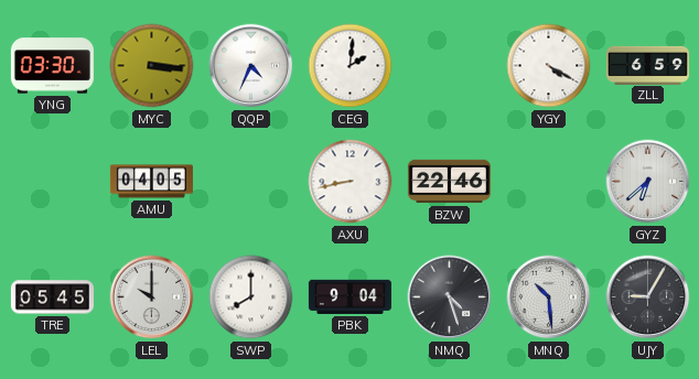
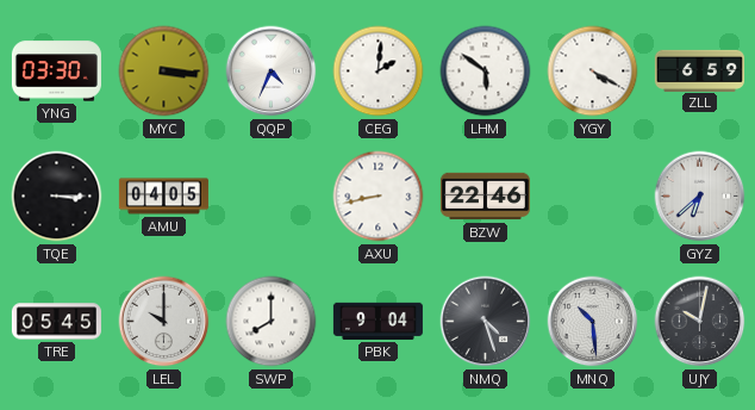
LHM: none -> 5:51
TQE: none -> 3:15
UJY: 9:05 -> 10:02
